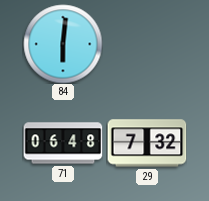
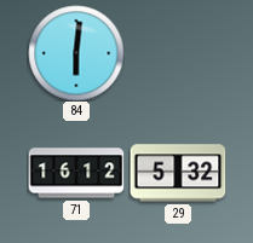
71: 06:48 -> 16:12
29: 7:32 -> 5:32
